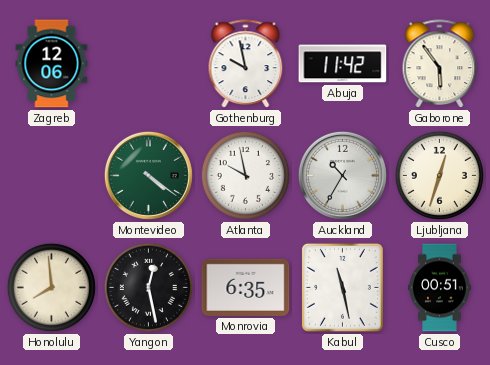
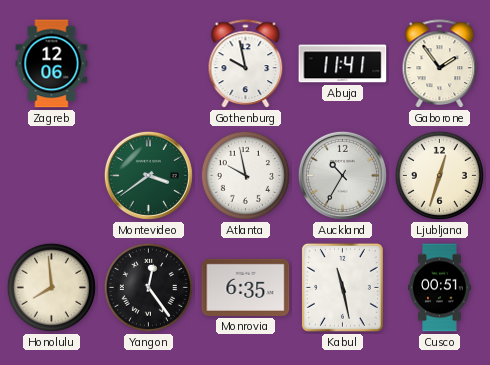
Abuja: 11:42 -> 11:41
Gaborone: 5:54 -> 1:54
Montevideo: 4:21 -> 3:39
Yangon: 12:28 -> 12:24
